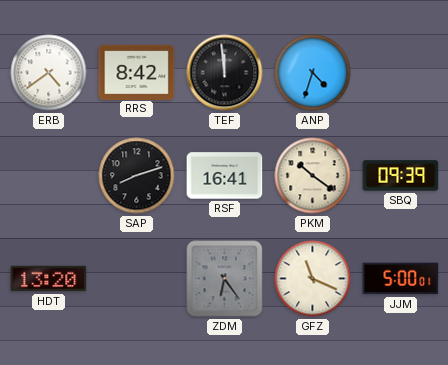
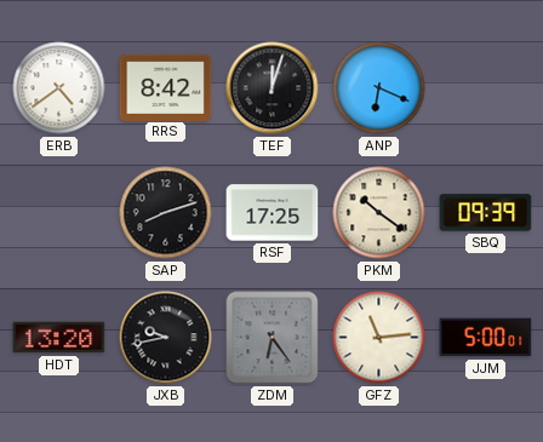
TEF: 11:59 -> 12:03
ANP: 4:33 -> 6:19
RSF: 16:41 -> 17:25
JXB: none -> 9:43
GFZ: 11:19 -> 11:14
